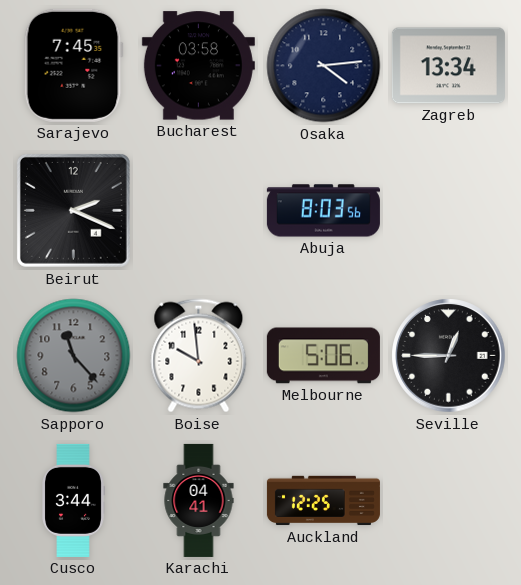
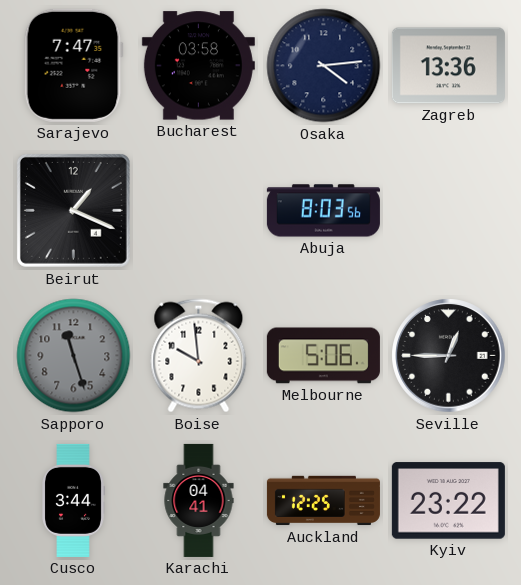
Sarajevo: 7:45 -> 7:47
Zagreb: 13:34 -> 13:36
Beirut: 2:19 -> 1:19
Sapporo: 11:23 -> 11:27
Kyiv: none -> 23:22
